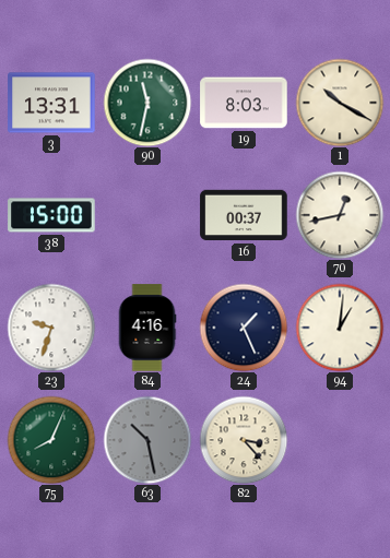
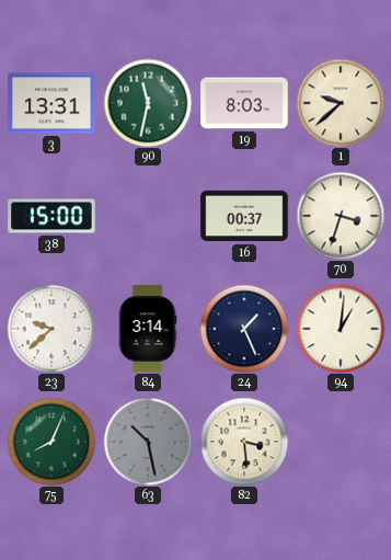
1: 10:20 -> 9:38
70: 12:43 -> 3:33
23: 9:33 -> 9:38
84: 4:16 -> 3:14
82: 3:23 -> 3:29
